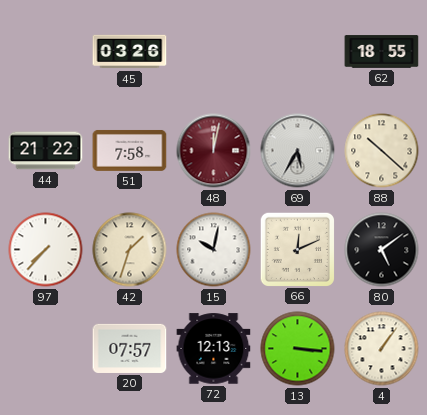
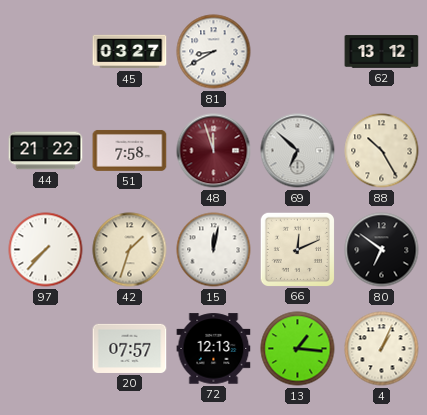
45: 03:26 -> 03:27
81: none -> 8:40
62: 18:55 -> 13:12
48: 12:02 -> 11:57
69: 5:35 -> 6:52
88: 10:22 -> 10:25
15: 10:02 -> 12:02
80: 5:09 -> 6:51
13: 3:16 -> 1:16
4: 1:06 -> 1:04
